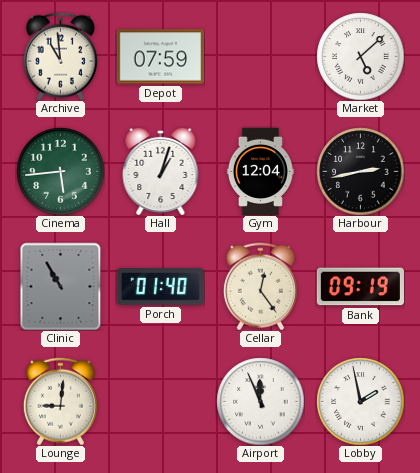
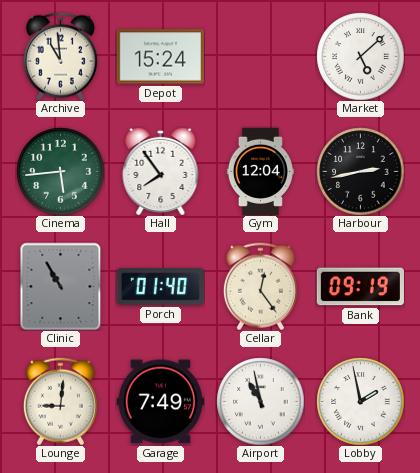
Depot: 07:59 -> 15:24
Hall: 1:03 -> 7:54
Garage: none -> 7:49
Airport: 11:56 -> 10:58
